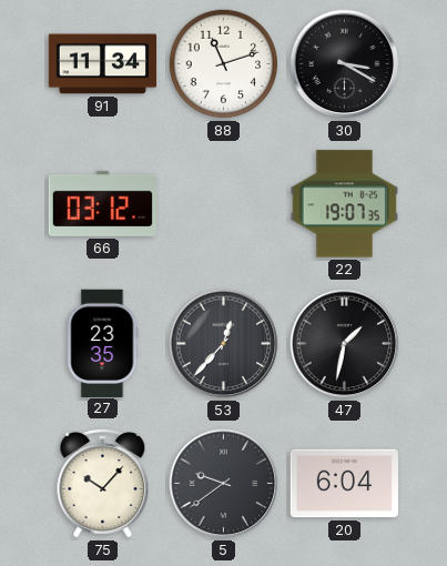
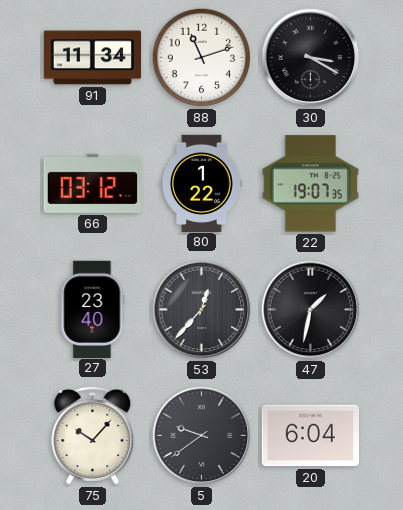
80: none -> 1:22
27: 23:35 -> 23:40
